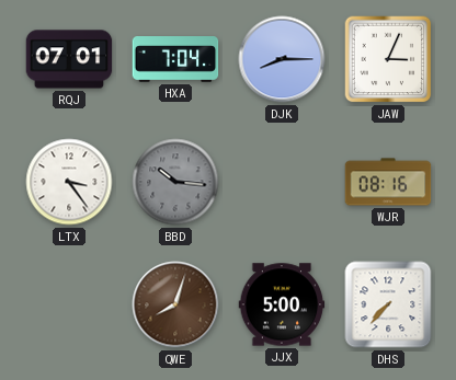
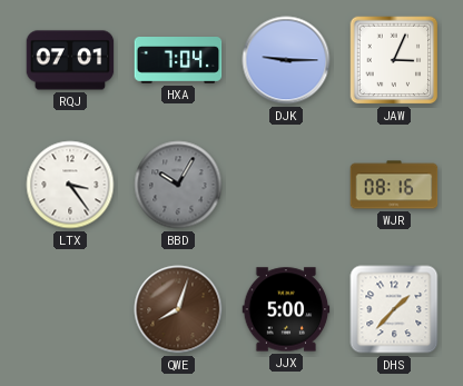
DJK: 8:15 -> 9:15
BBD: 10:16 -> 10:05
DHS: 7:37 -> 1:37
